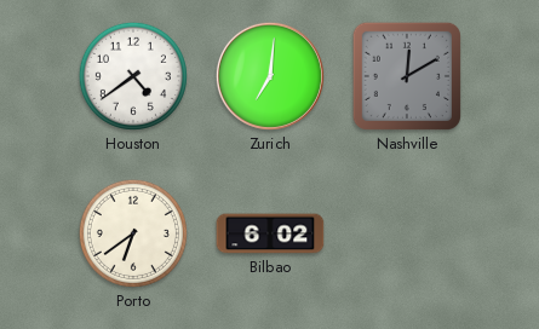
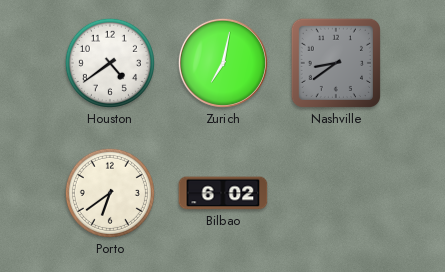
Zurich: 7:01 -> 7:02
Nashville: 12:10 -> 8:39
